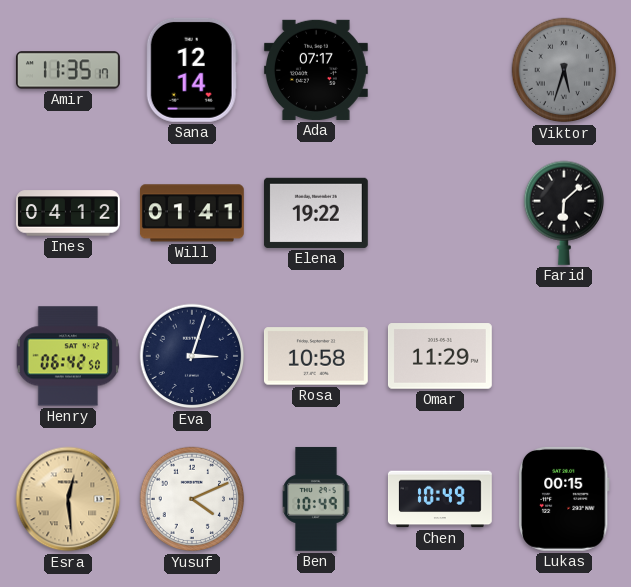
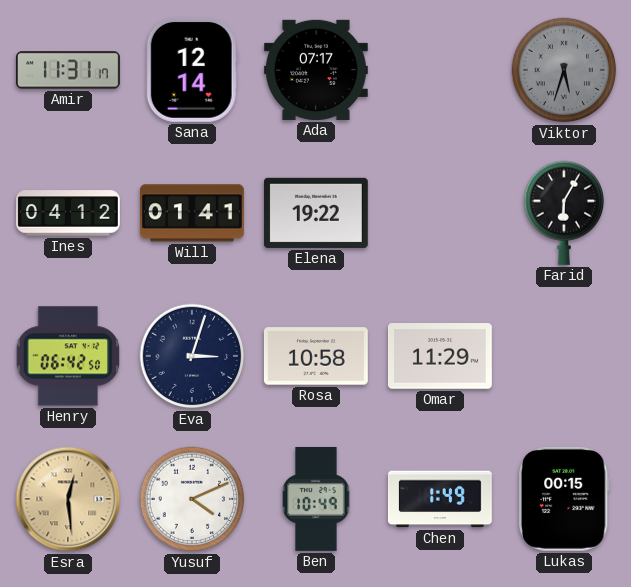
Amir: 11:35 -> 11:31
Farid: 6:08 -> 6:05
Chen: 10:49 -> 1:49
